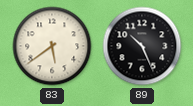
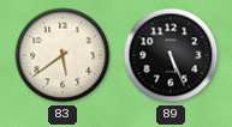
89: 10:26 -> 5:26
